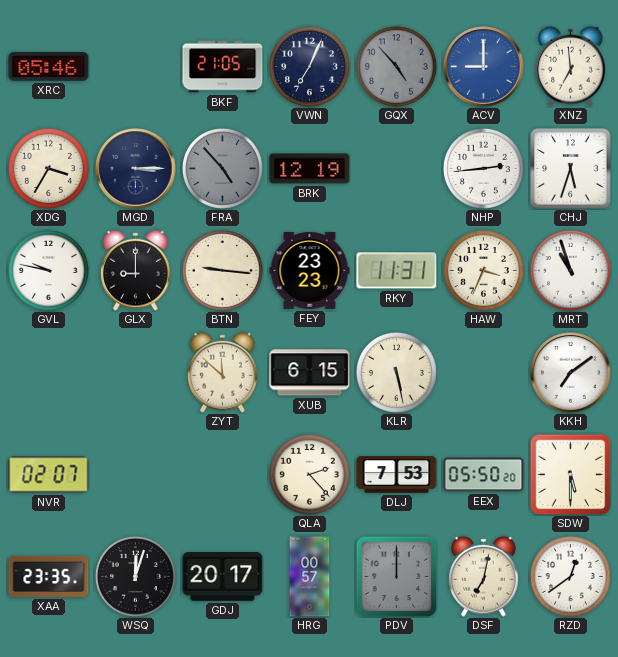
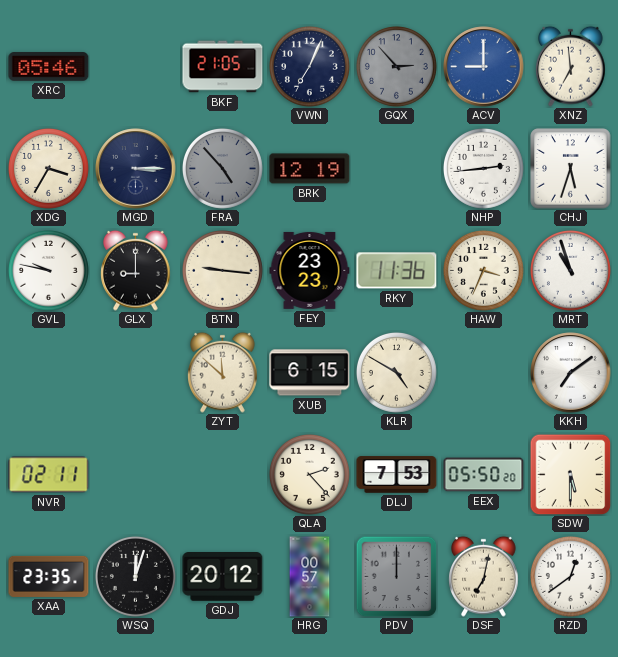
GQX: 4:53 -> 2:53
RKY: 11:31 -> 11:36
KLR: 5:28 -> 4:50
NVR: 02:07 -> 02:11
GDJ: 20:17 -> 20:12
